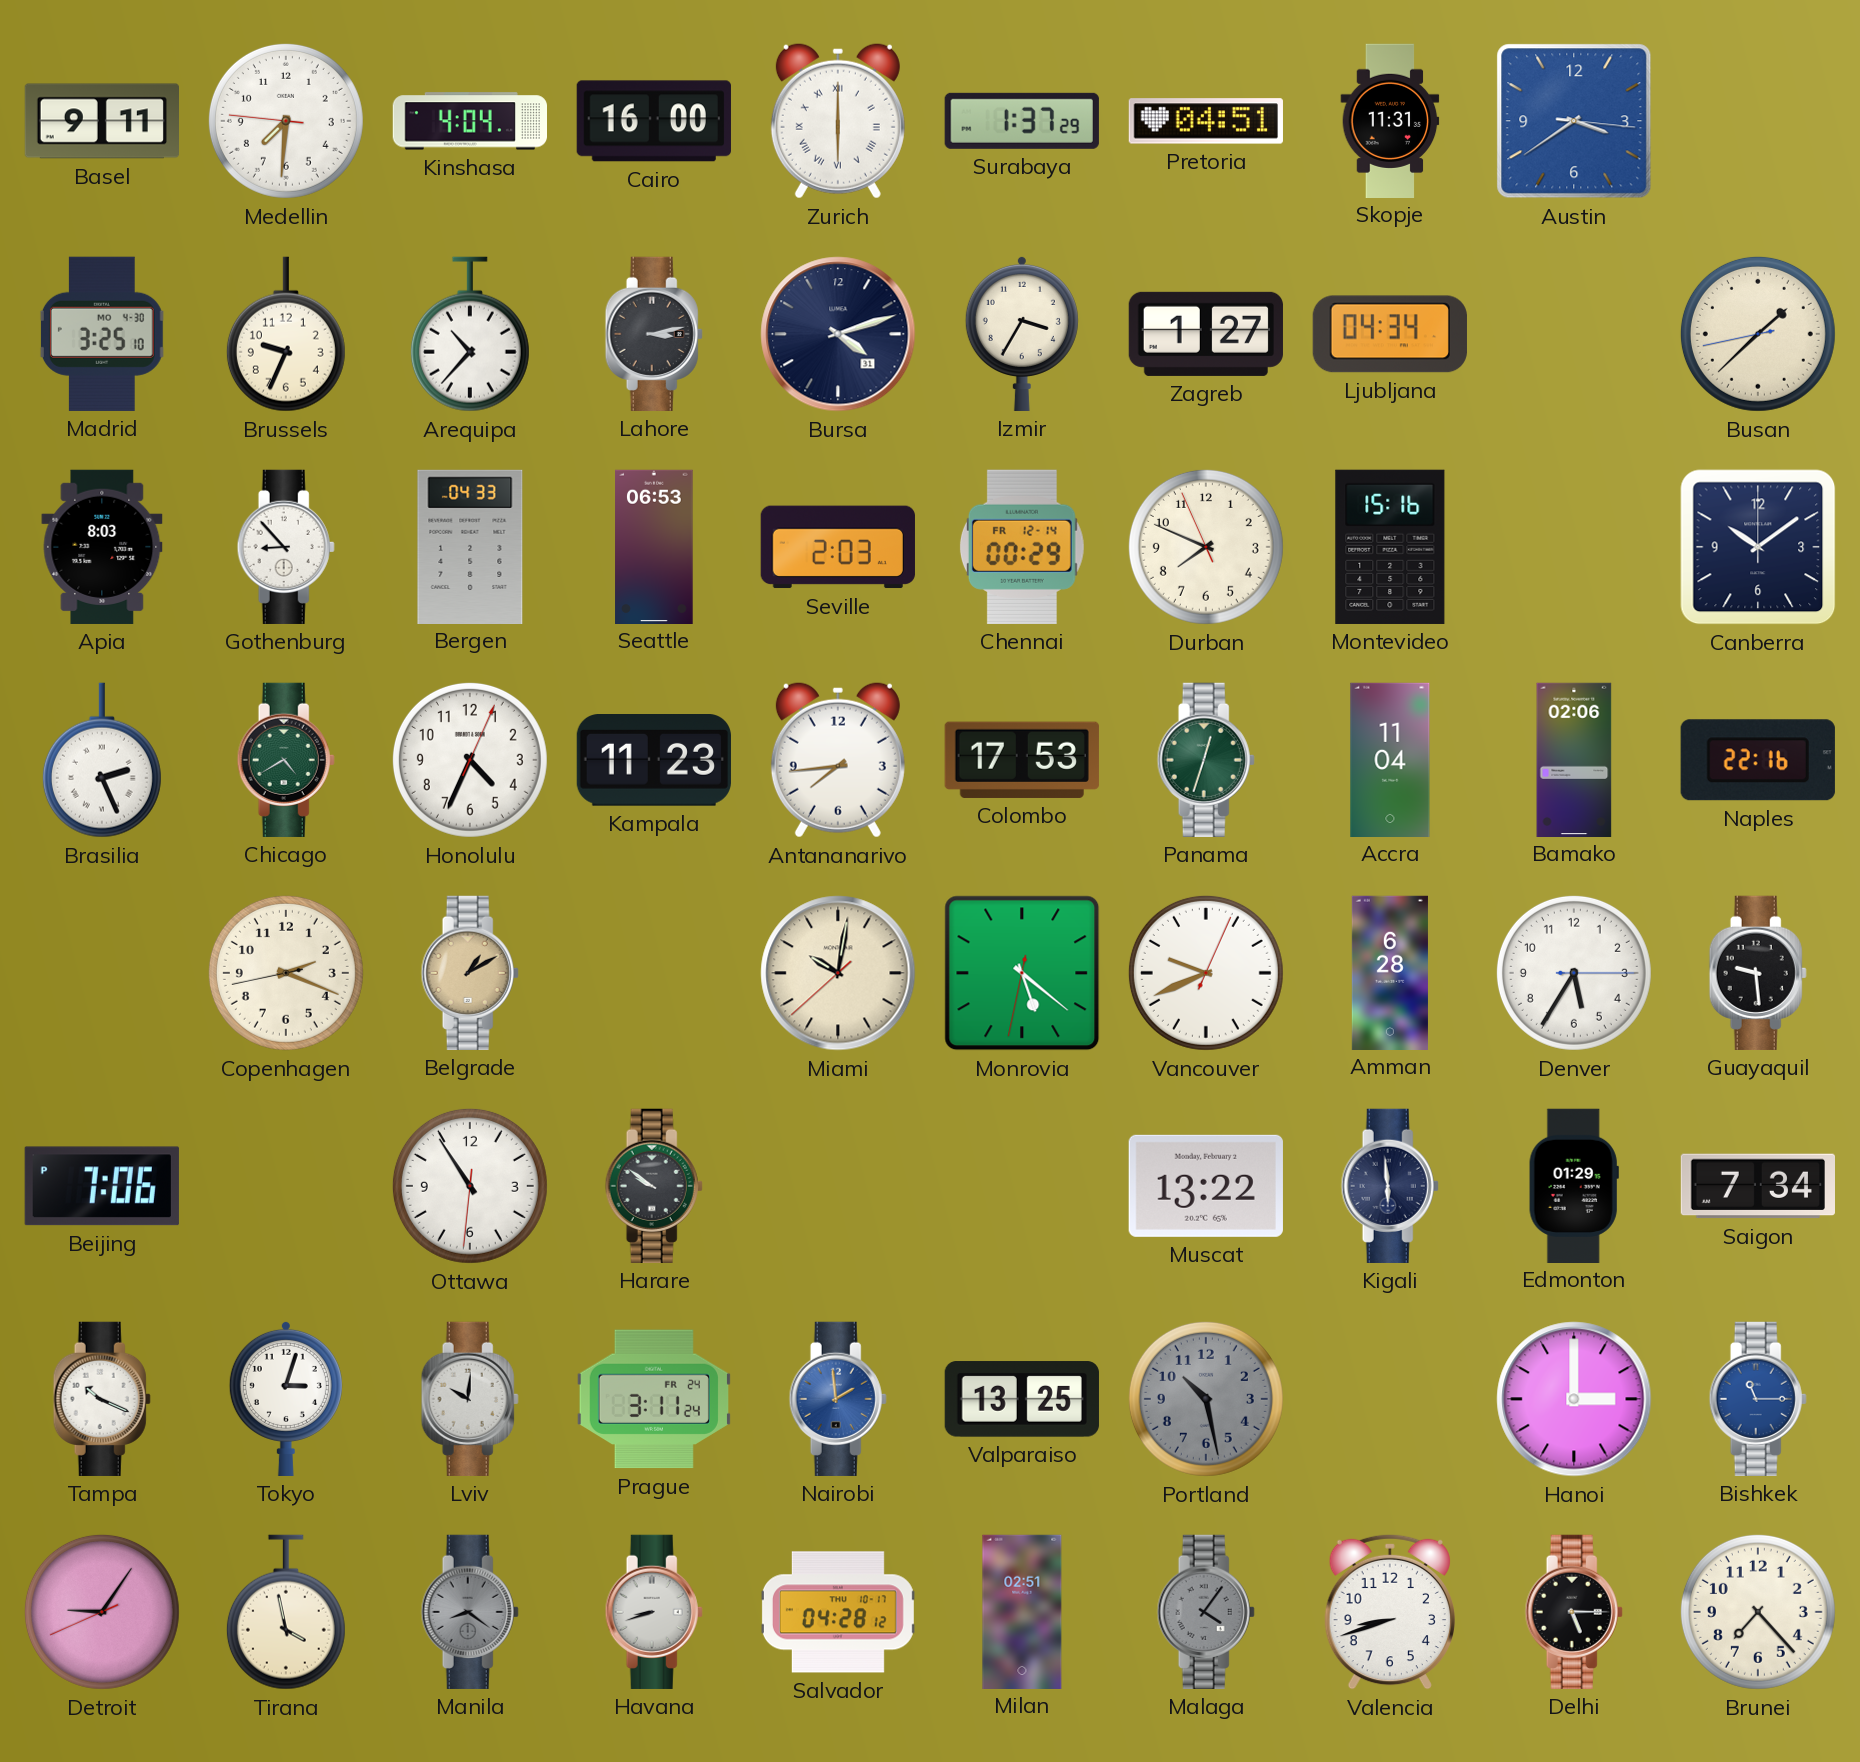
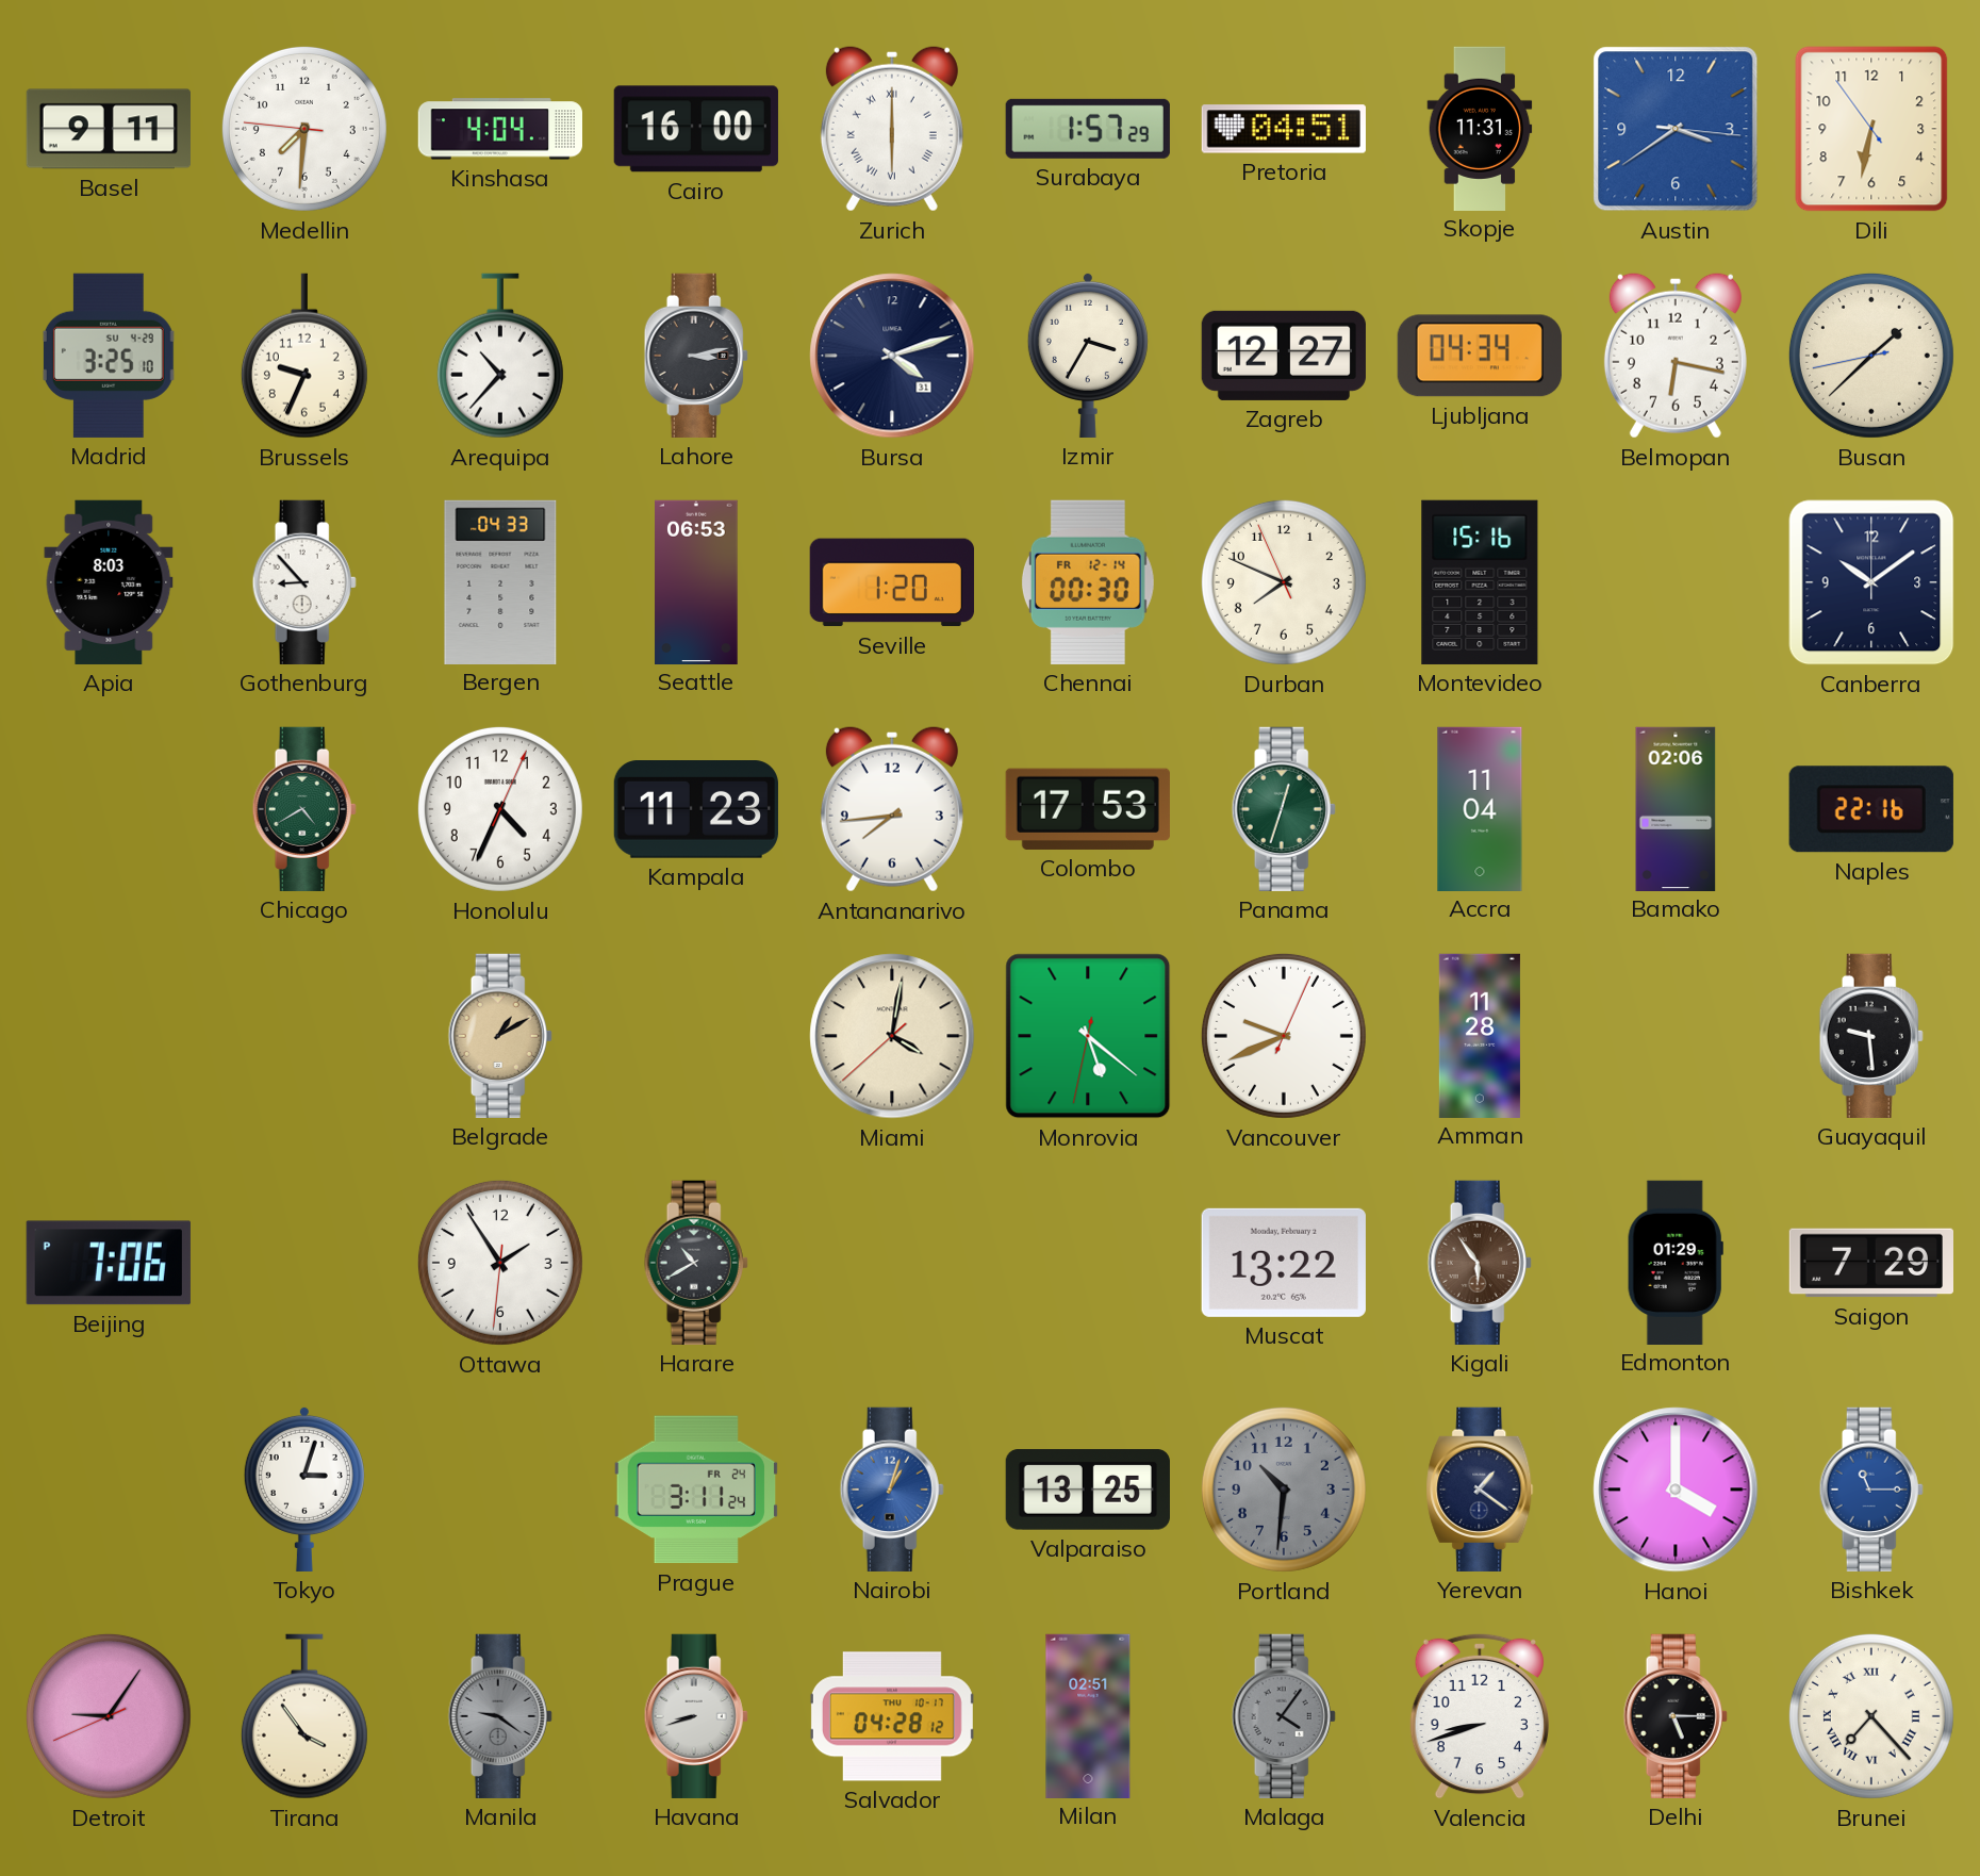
Surabaya: 1:37 -> 1:57
Dili: none -> 6:31
Madrid date: MO 4-30 -> SU 4-29
Zagreb: 1:27 -> 12:27
Belmopan: none -> 6:17
Seville: 2:03 -> 1:20
Chennai: 00:29 -> 00:30
Brasilia: 2:26 -> none
Copenhagen: 2:18 -> none
Miami: 10:01 -> 4:01
Amman: 6:28 -> 11:28
Denver: 5:35 -> none
Ottawa: 10:54 -> 1:54
Harare: 9:51 -> 10:40
Kigali: 5:59 -> 5:54
Kigali dial: navy -> brown
Saigon: 7:34 -> 7:29
Tampa: 10:19 -> none
Lviv: 10:01 -> none
Nairobi: 1:59 -> 1:03
Portland: 10:28 -> 10:31
Yerevan: none -> 1:21
Hanoi: 3:00 -> 4:00
Tirana: 3:58 -> 3:54
Manila: 8:21 -> 9:21
Brunei numerals: Arabic -> Roman
